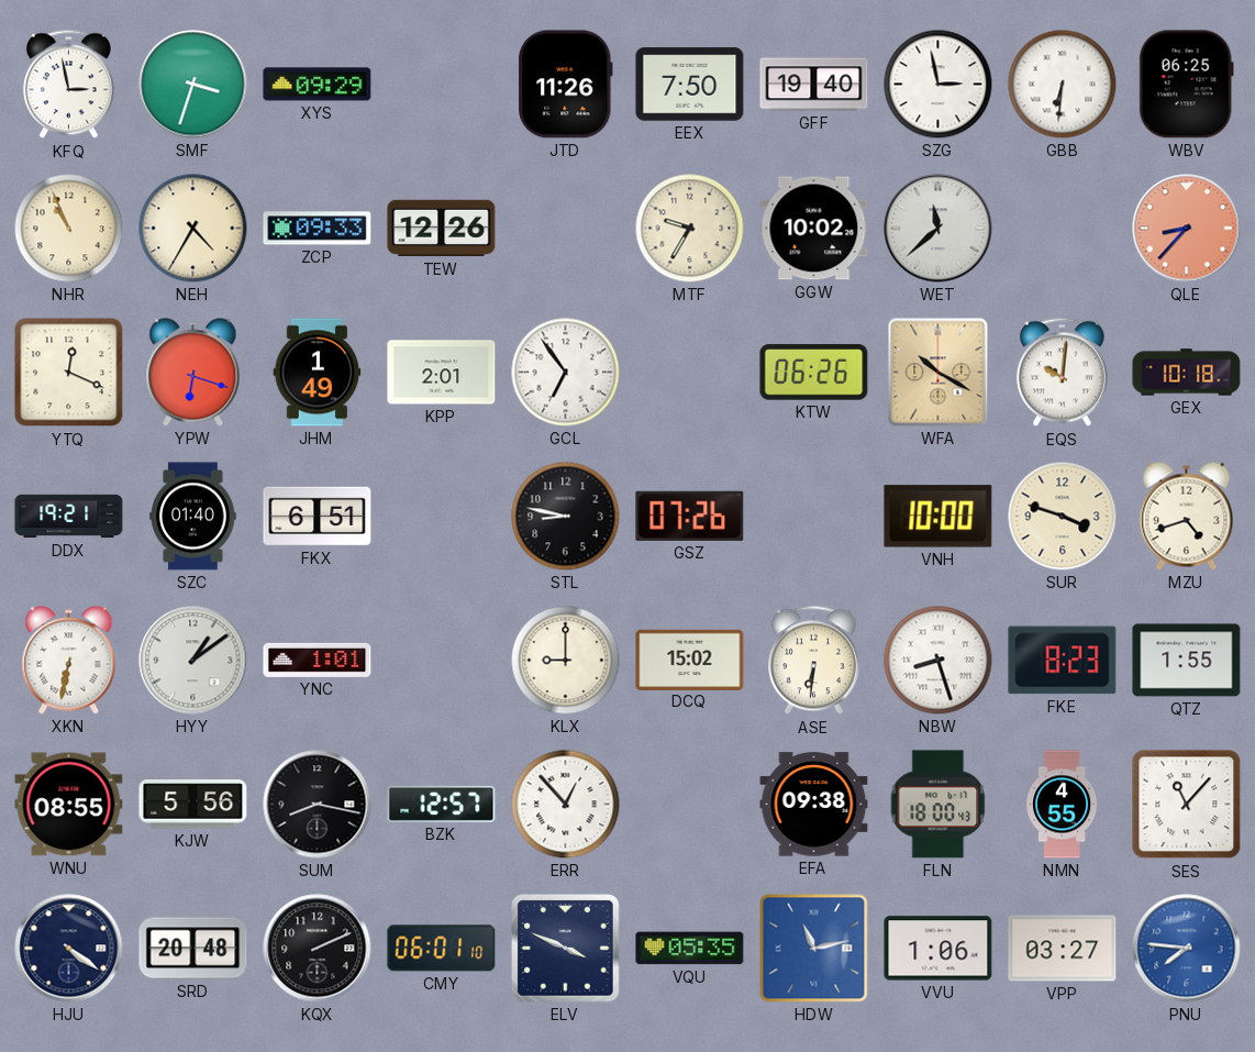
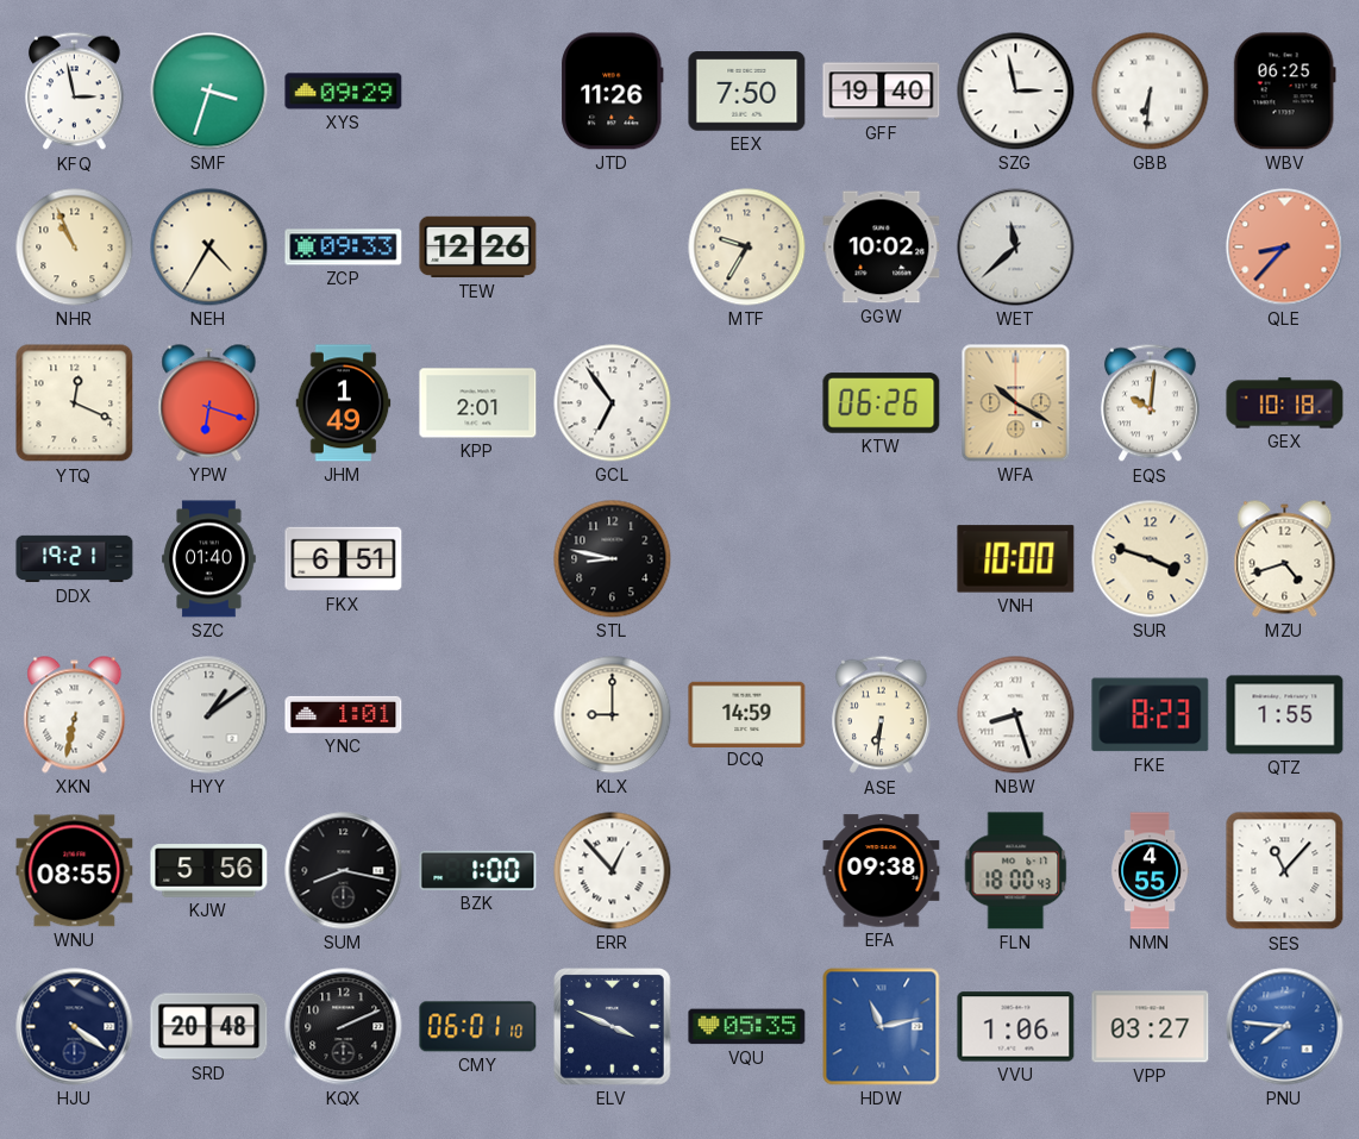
GSZ: 07:26 -> none
DCQ: 15:02 -> 14:59
BZK: 12:57 -> 1:00
